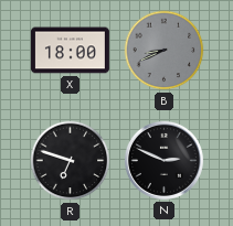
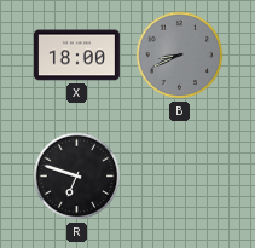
N: 2:49 -> none
